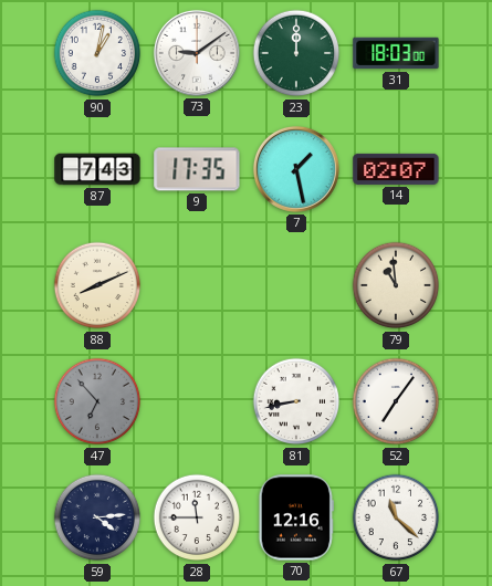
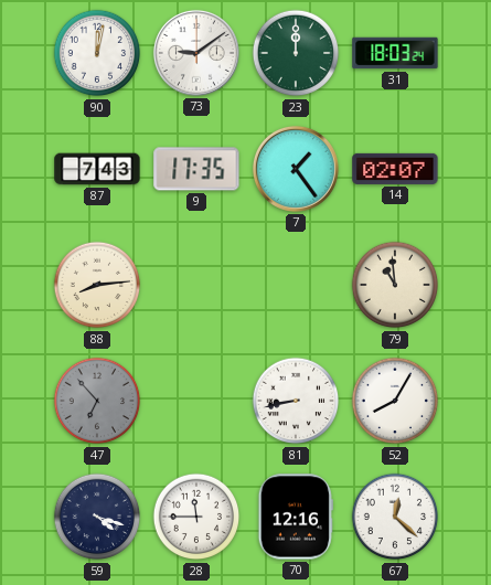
90: 1:02 -> 12:02
31: 18:03:00 -> 18:03:24
7: 1:28 -> 1:24
88: 8:11 -> 8:14
52: 7:06 -> 8:05
59: 4:14 -> 4:18
67: 11:22 -> 12:22
